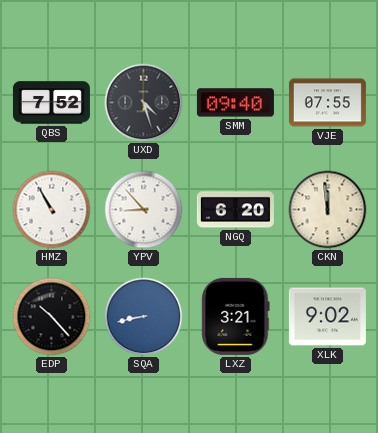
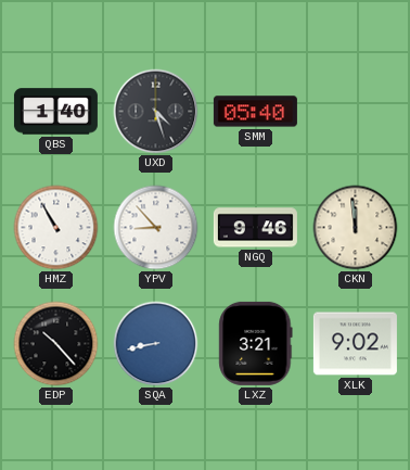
QBS: 7:52 -> 1:40
SMM: 09:40 -> 05:40
VJE: 07:55 -> none
NGQ: 6:20 -> 9:46
